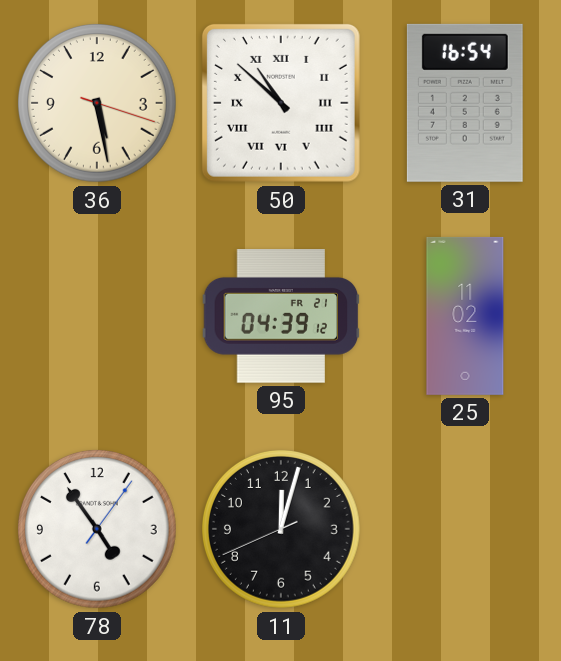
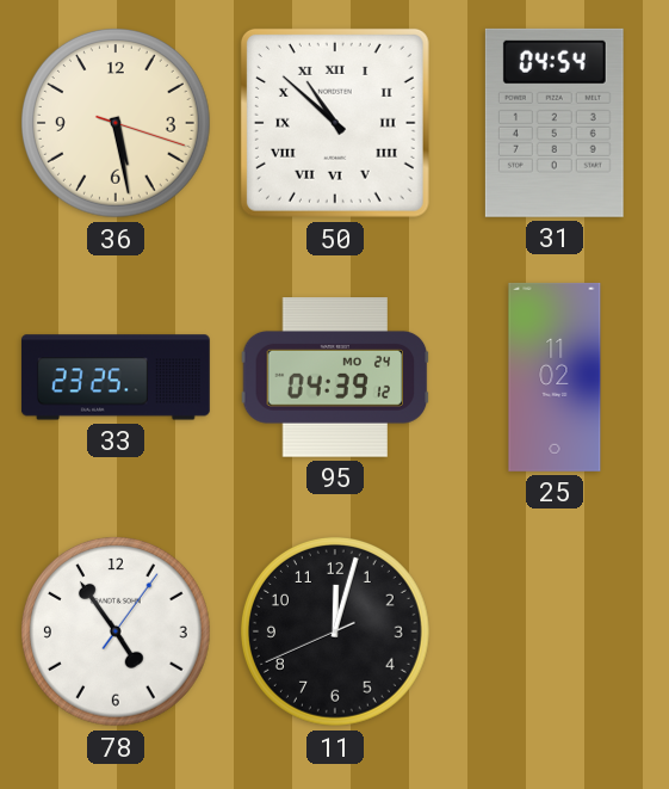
31: 16:54 -> 04:54
33: none -> 23:25
95 date: FR 21 -> MO 24
